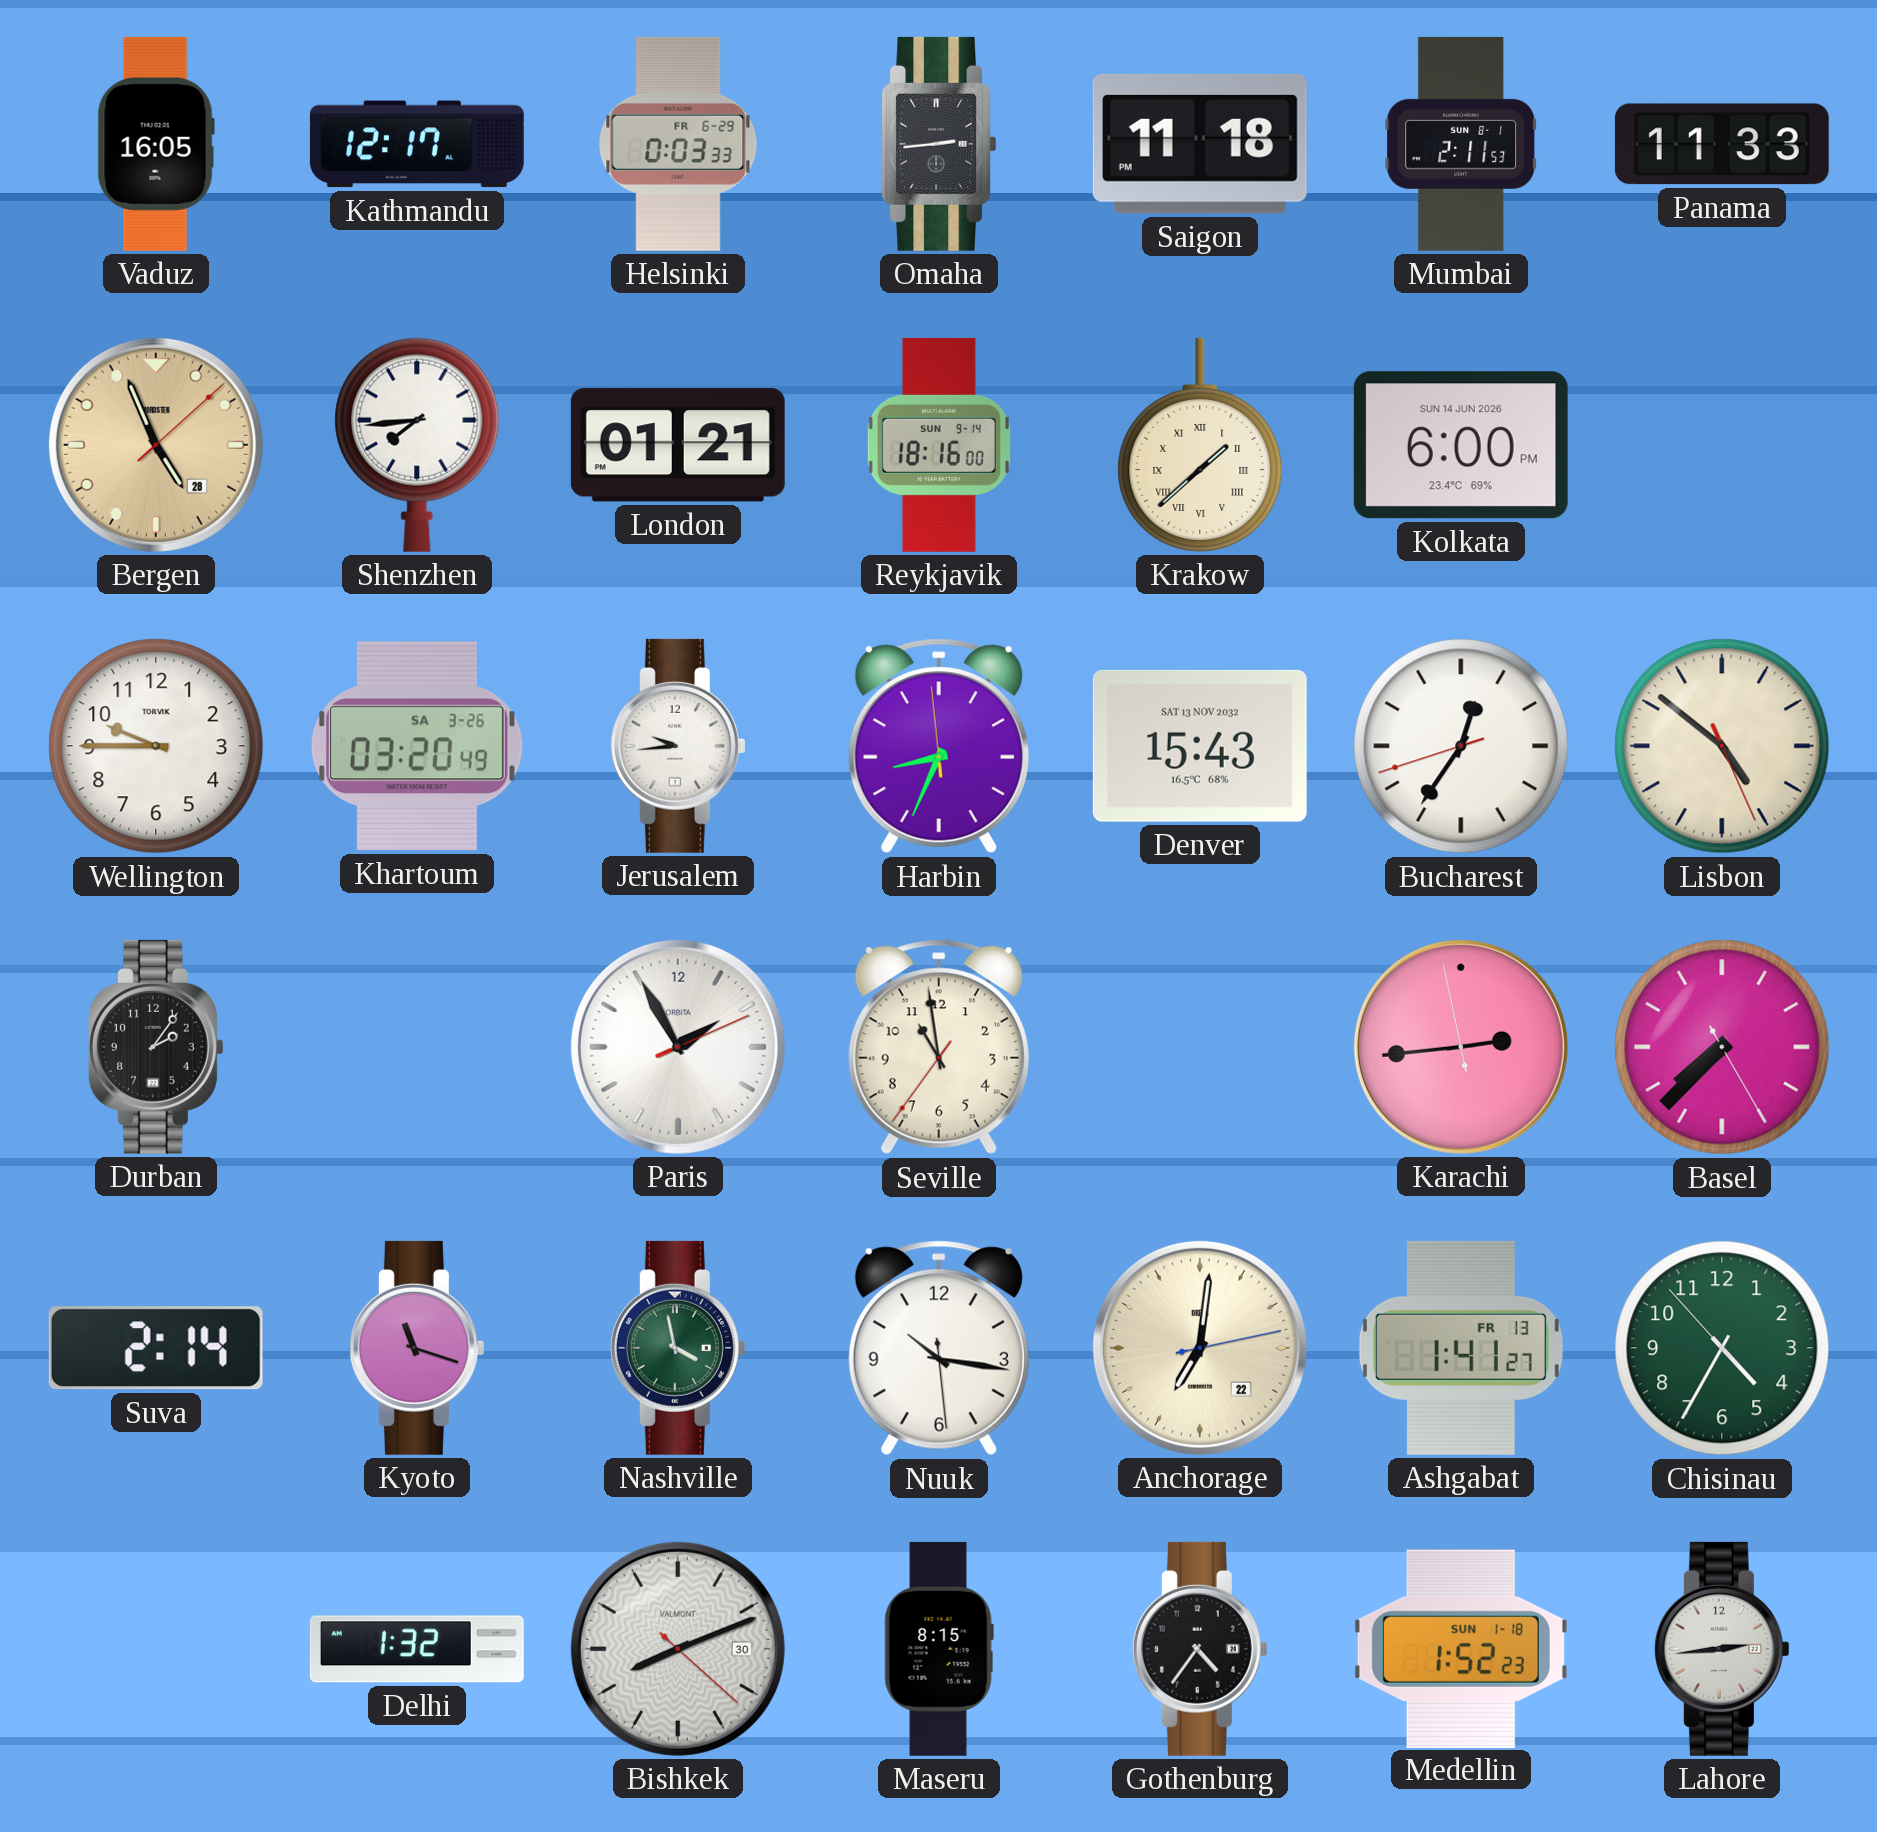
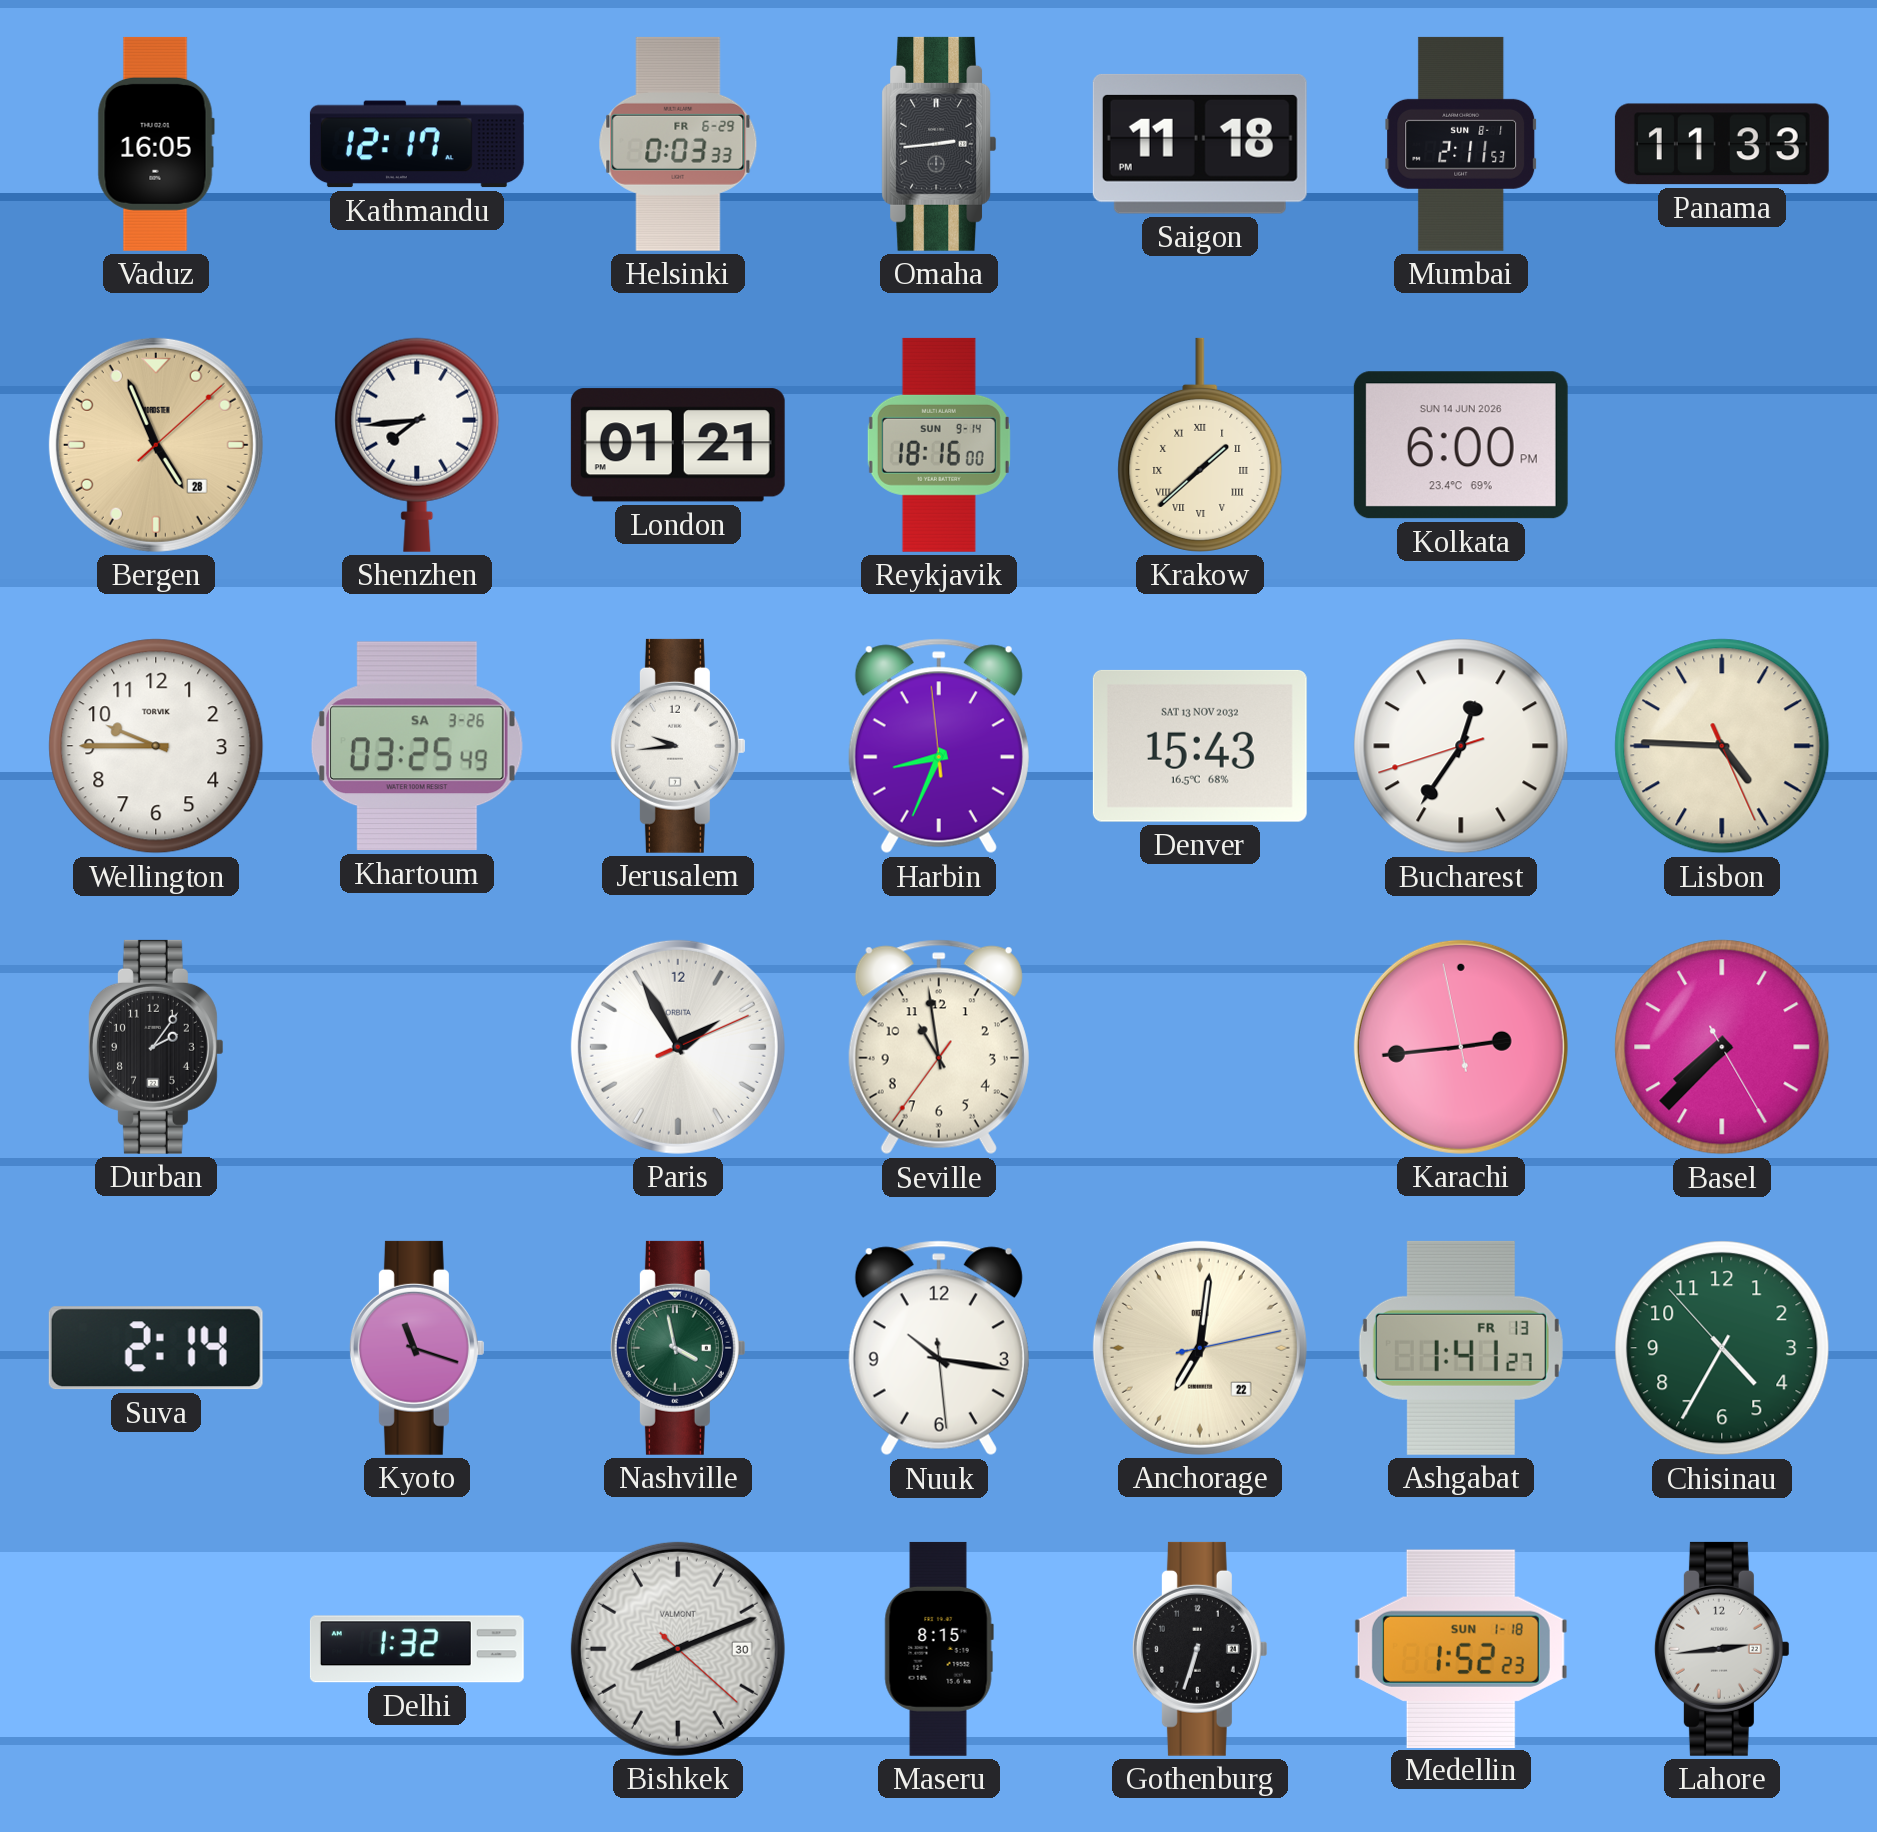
Khartoum: 03:20 -> 03:25
Lisbon: 4:51 -> 4:45
Gothenburg: 4:36 -> 6:33
